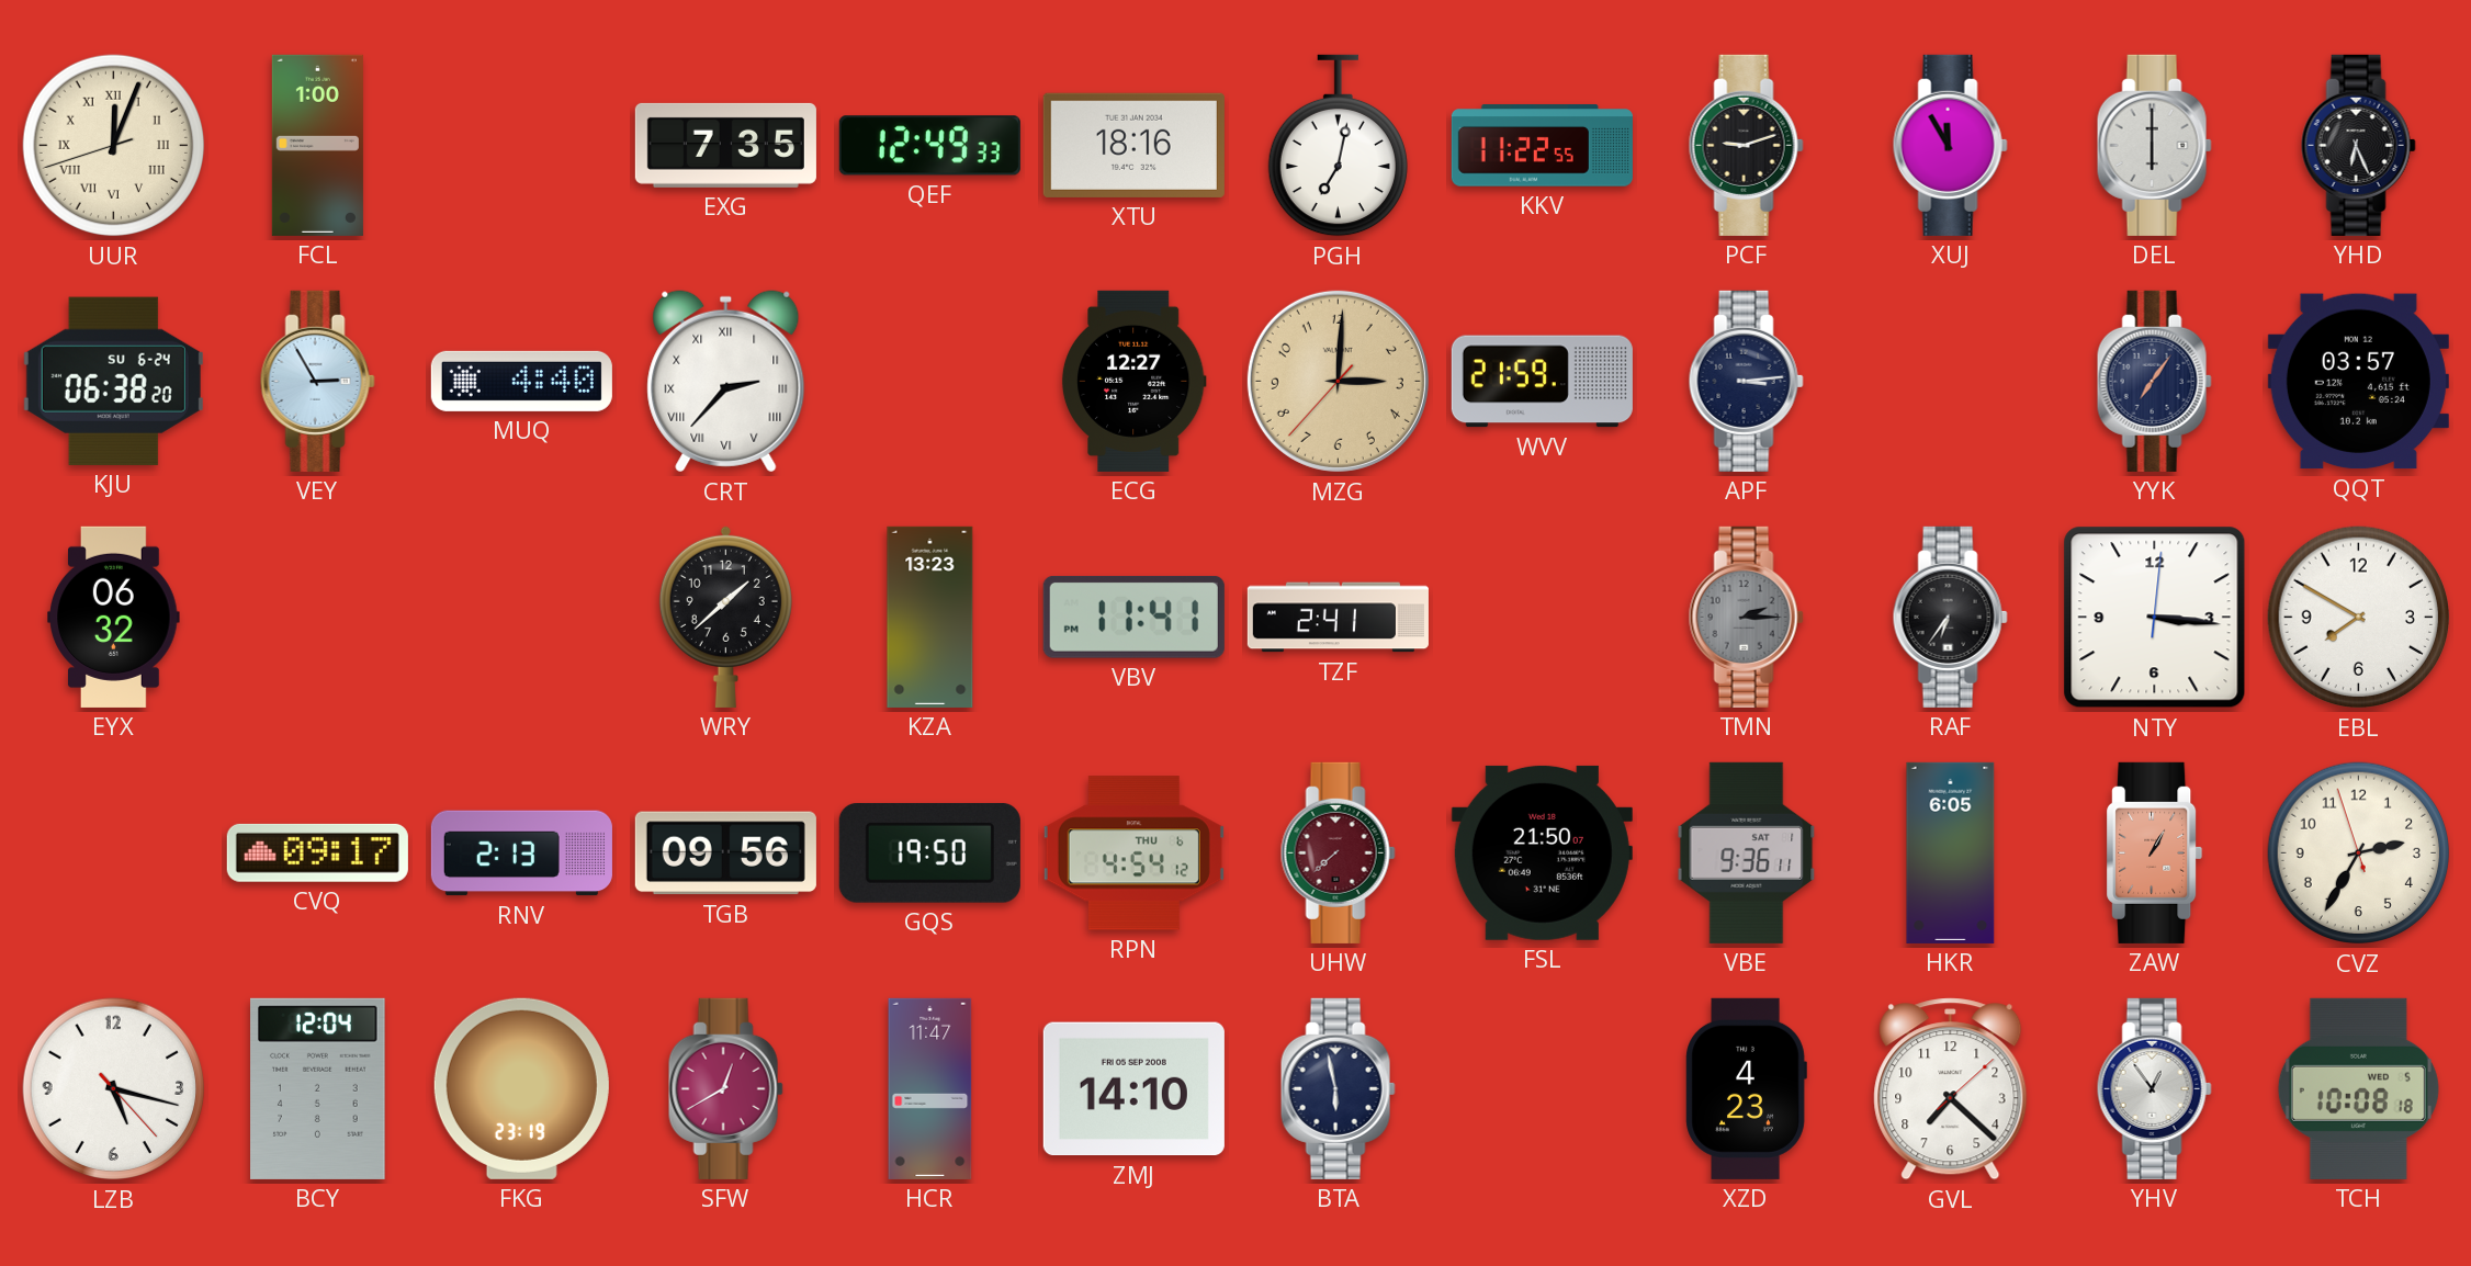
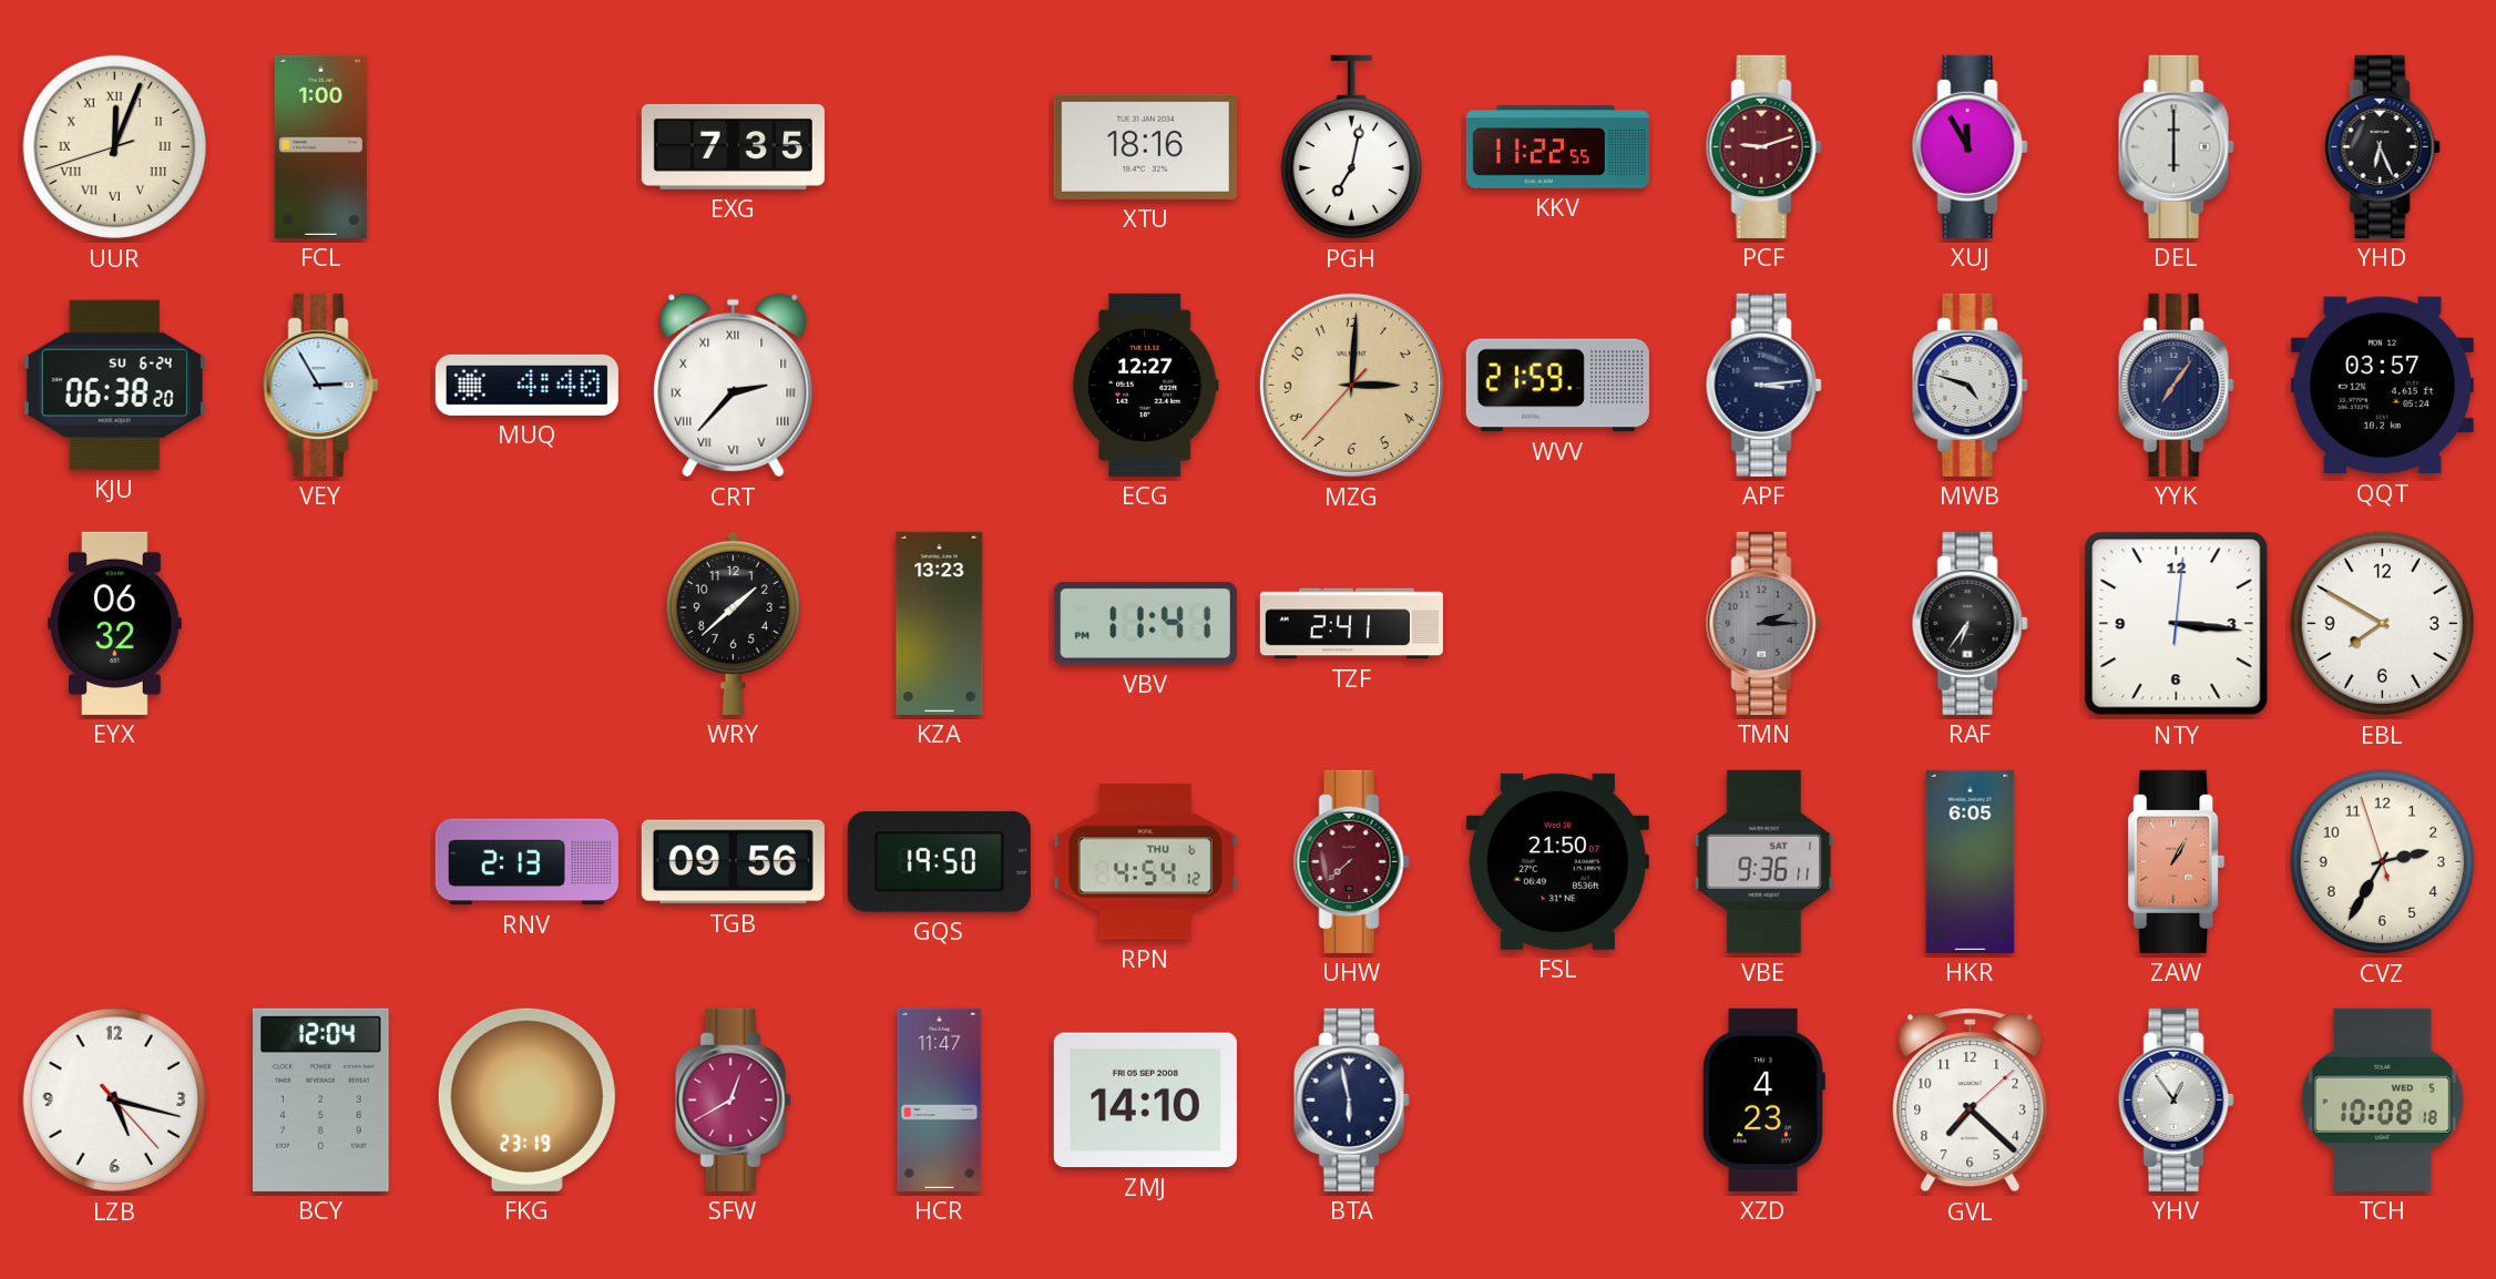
QEF: 12:49 -> none
PCF dial: black -> burgundy
MWB: none -> 4:48
CVQ: 09:17 -> none
